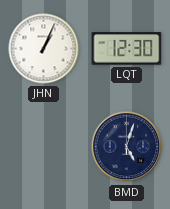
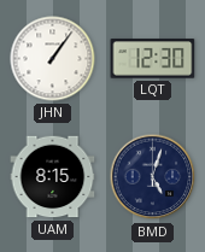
JHN: 1:04 -> 1:06
UAM: none -> 8:15
